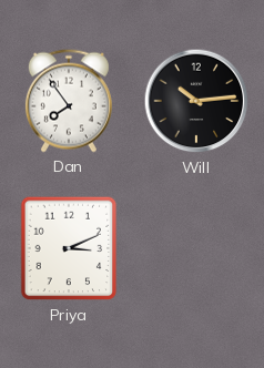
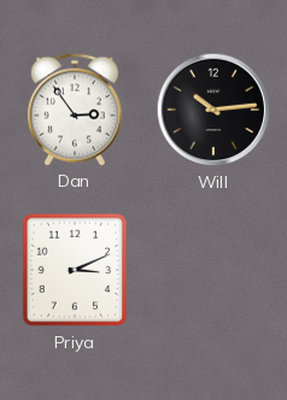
Dan: 7:54 -> 2:54
